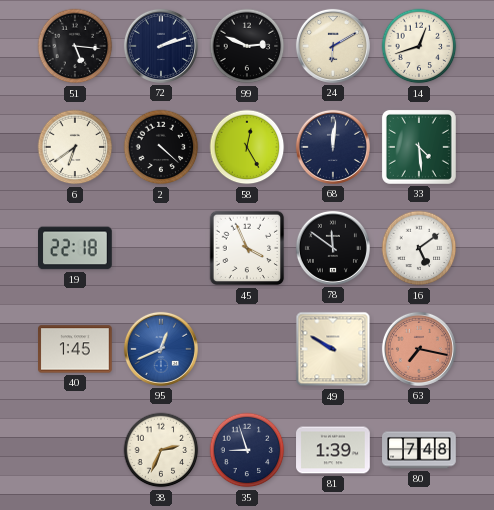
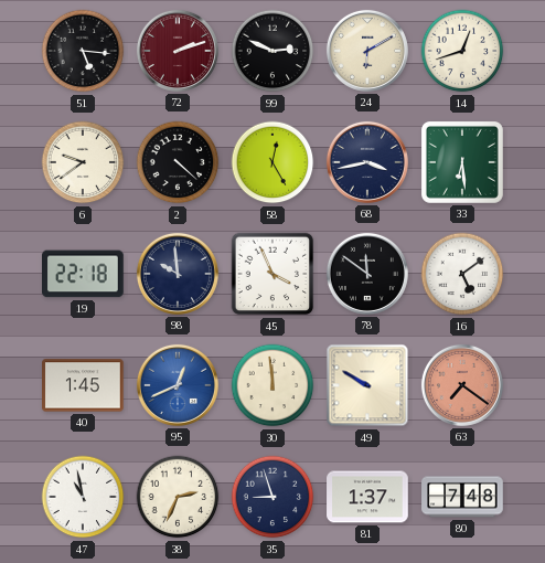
72 dial: navy -> burgundy
6: 6:39 -> 9:39
68: 12:01 -> 3:43
33: 4:29 -> 6:29
98: none -> 9:59
30: none -> 11:59
63: 7:17 -> 7:21
47: none -> 10:58
81: 1:39 -> 1:37
